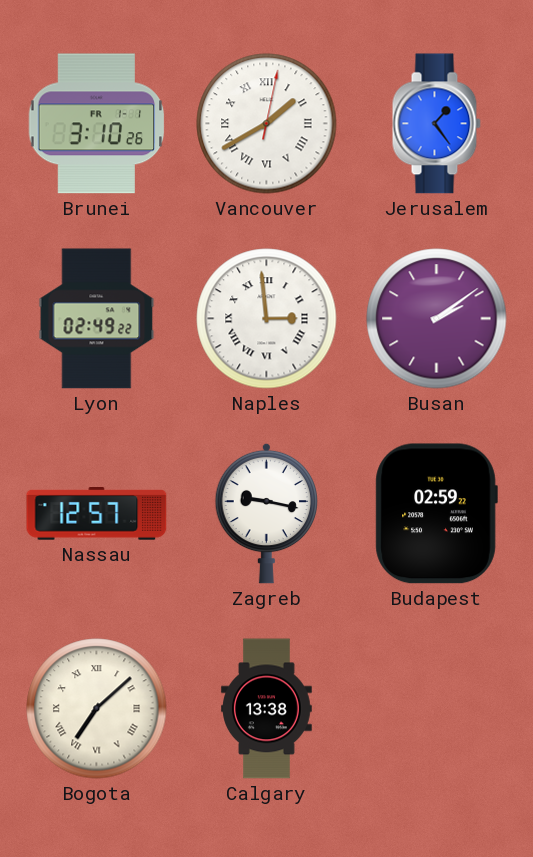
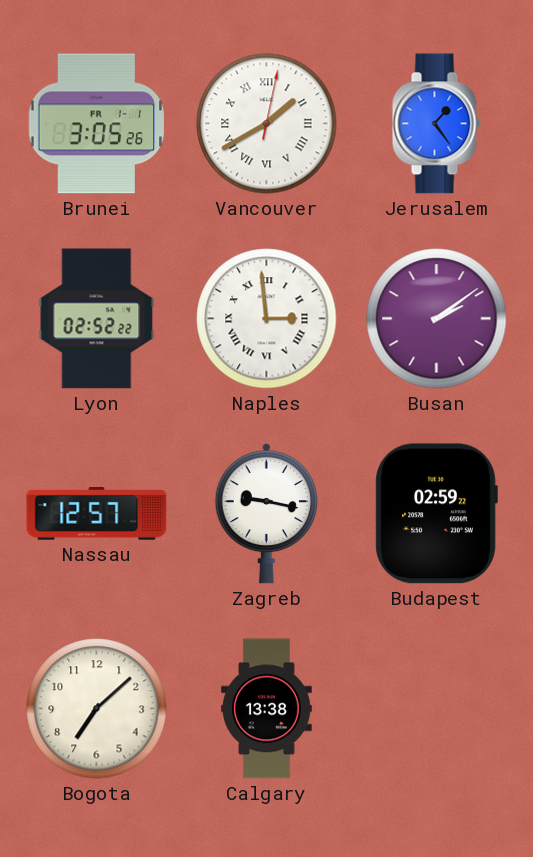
Brunei: 3:10 -> 3:05
Lyon: 02:49 -> 02:52
Bogota numerals: Roman -> Arabic
